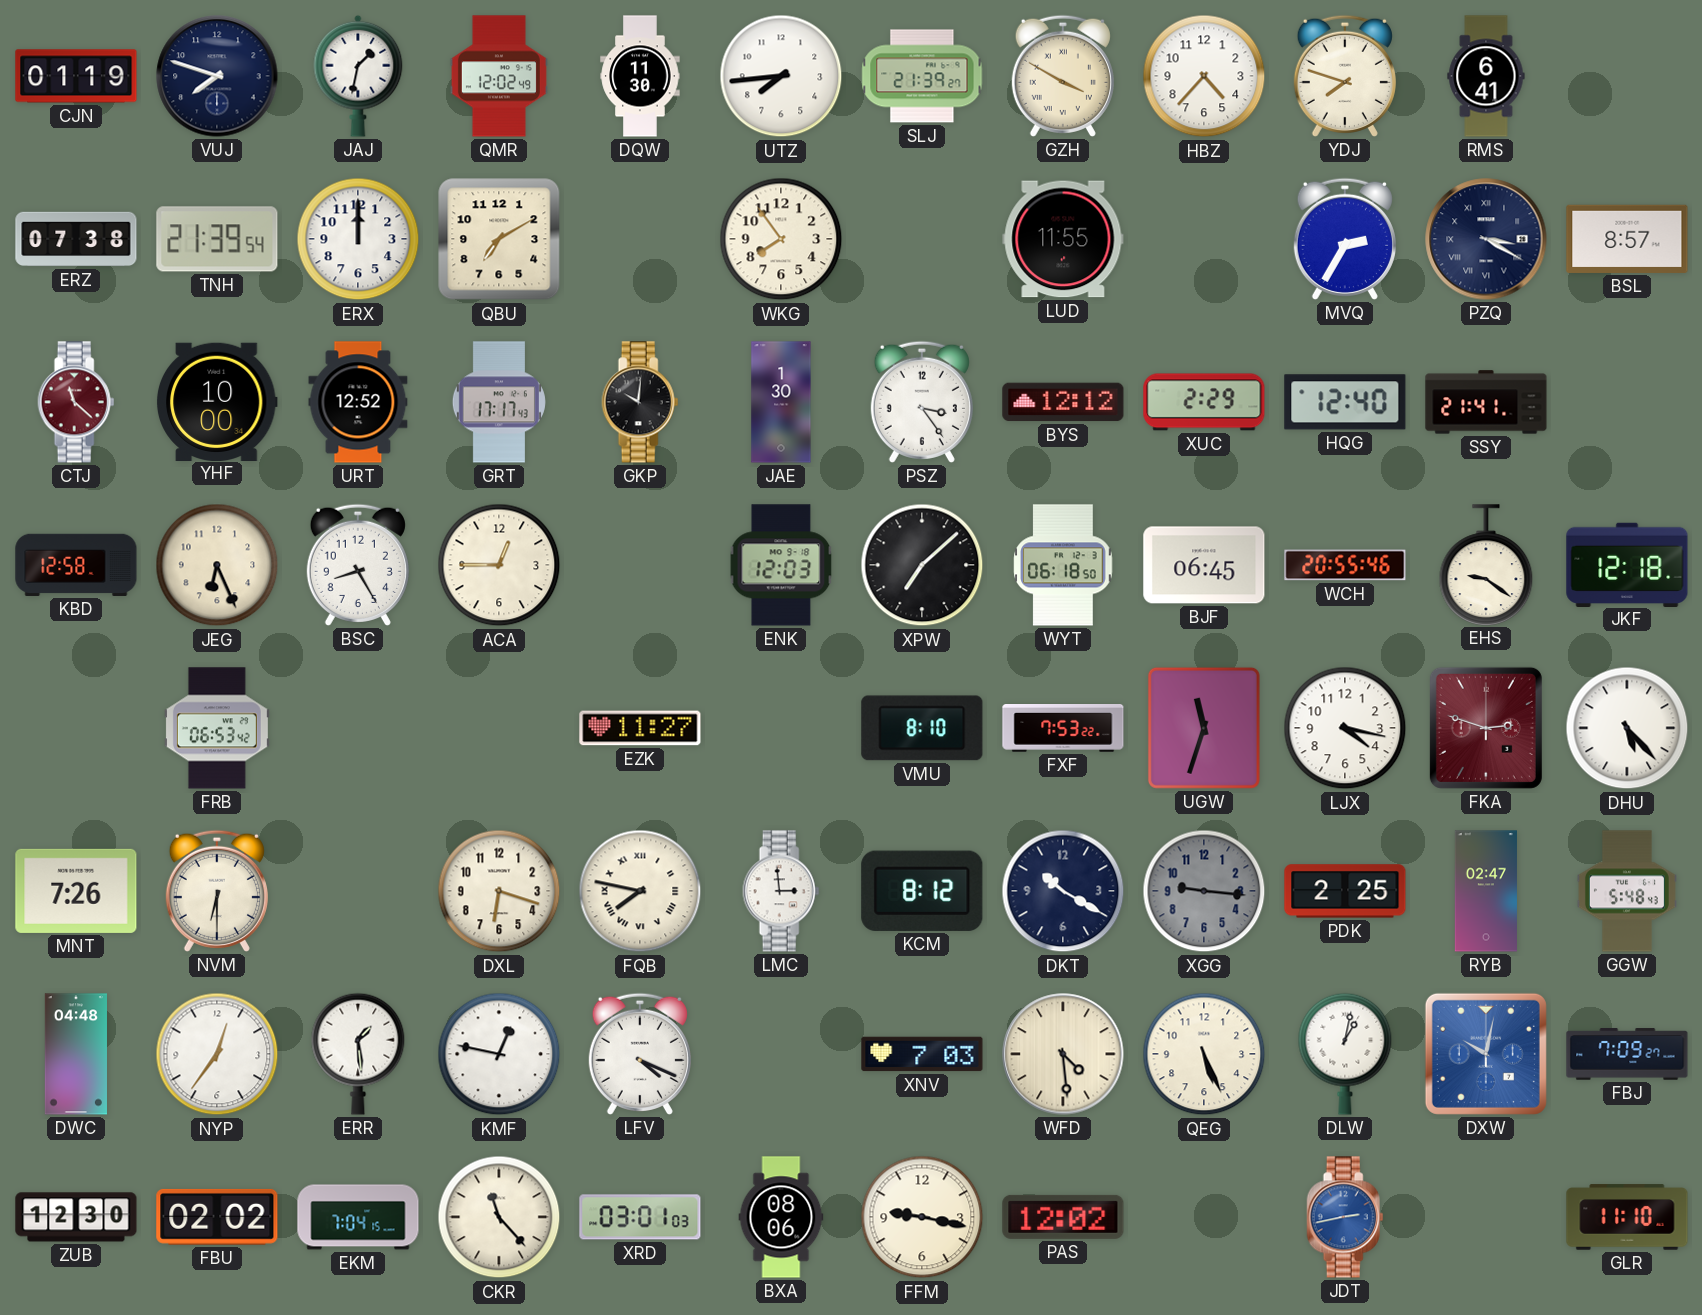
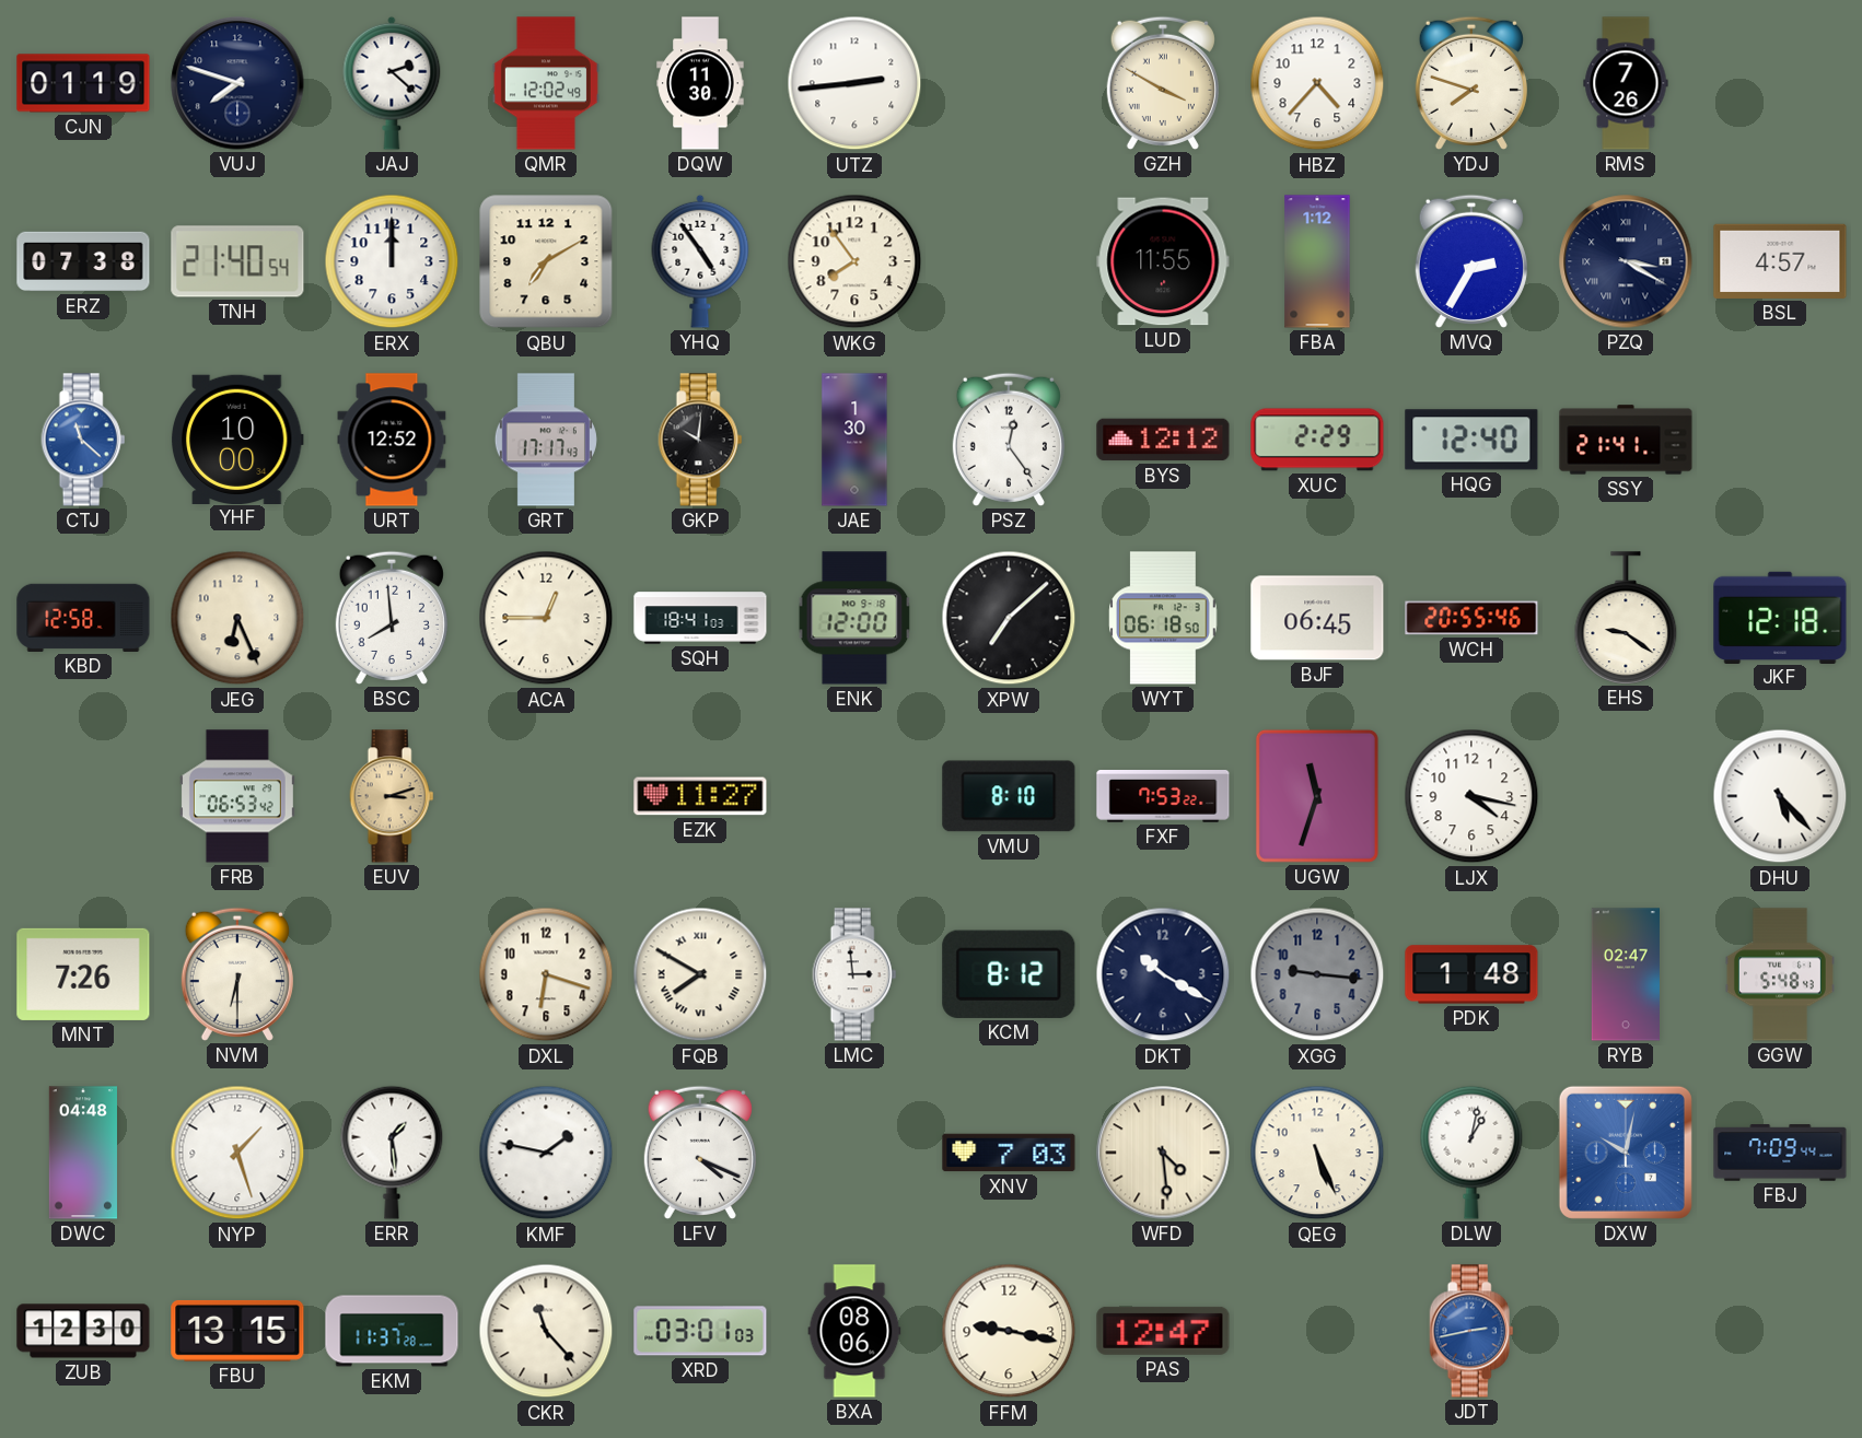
JAJ: 1:32 -> 2:22
UTZ: 7:44 -> 2:44
SLJ: 21:39 -> none
RMS: 6:41 -> 7:26
TNH: 21:39 -> 21:40
YHQ: none -> 4:54
FBA: none -> 1:12
BSL: 8:57 -> 4:57
CTJ dial: burgundy -> blue
PSZ: 3:24 -> 12:24
BSC: 8:25 -> 7:59
SQH: none -> 18:41
ENK: 12:03 -> 12:00
EUV: none -> 3:12
FKA: 2:48 -> none
FQB: 7:47 -> 7:50
PDK: 2:25 -> 1:48
NYP: 12:36 -> 1:27
KMF: 12:47 -> 1:47
FBJ: 7:09:27 -> 7:09:44
FBU: 02:02 -> 13:15
EKM: 7:04 -> 11:37
PAS: 12:02 -> 12:47
GLR: 11:10 -> none
